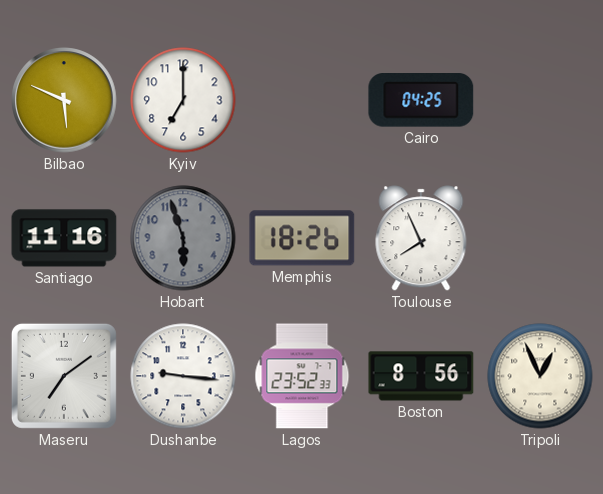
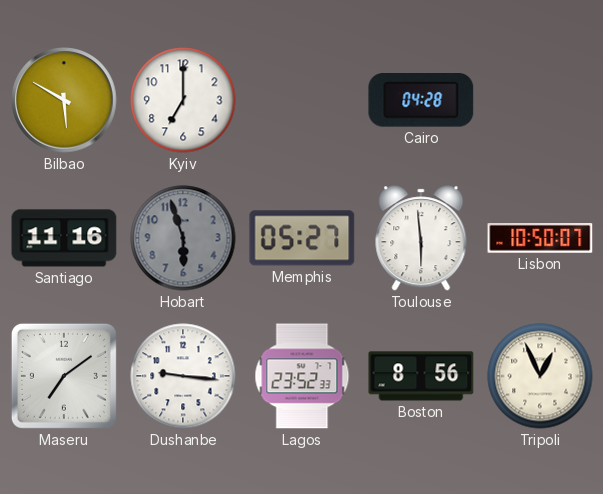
Bilbao: 5:49 -> 5:50
Cairo: 04:25 -> 04:28
Memphis: 18:26 -> 05:27
Toulouse: 7:56 -> 5:59
Lisbon: none -> 10:50
